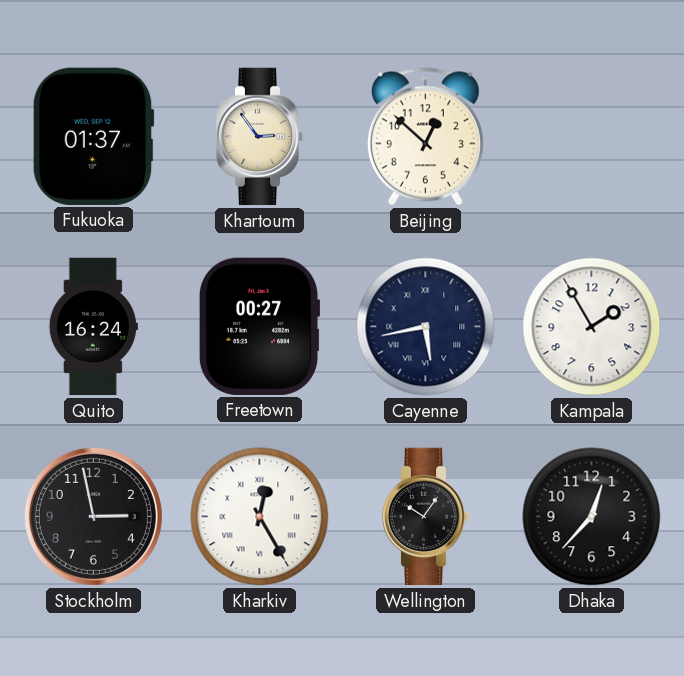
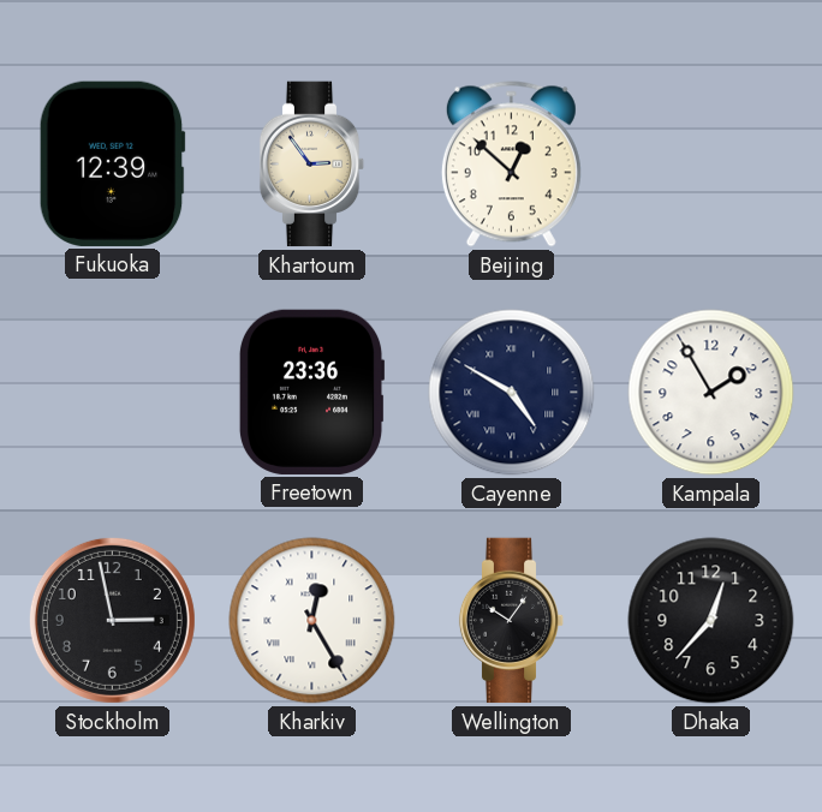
Fukuoka: 01:37 -> 12:39
Quito: 16:24 -> none
Freetown: 00:27 -> 23:36
Cayenne: 5:43 -> 4:50
